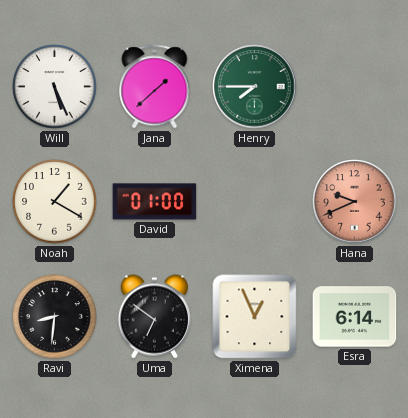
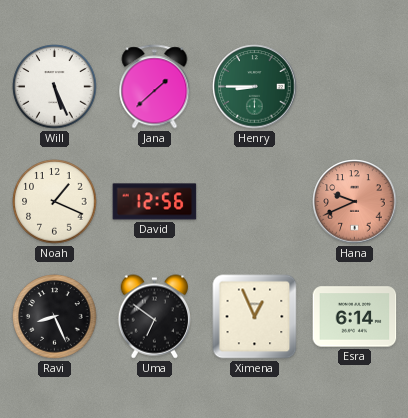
Henry: 7:45 -> 8:45
Noah: 1:20 -> 1:19
David: 01:00 -> 12:56
Ravi: 8:31 -> 8:26
